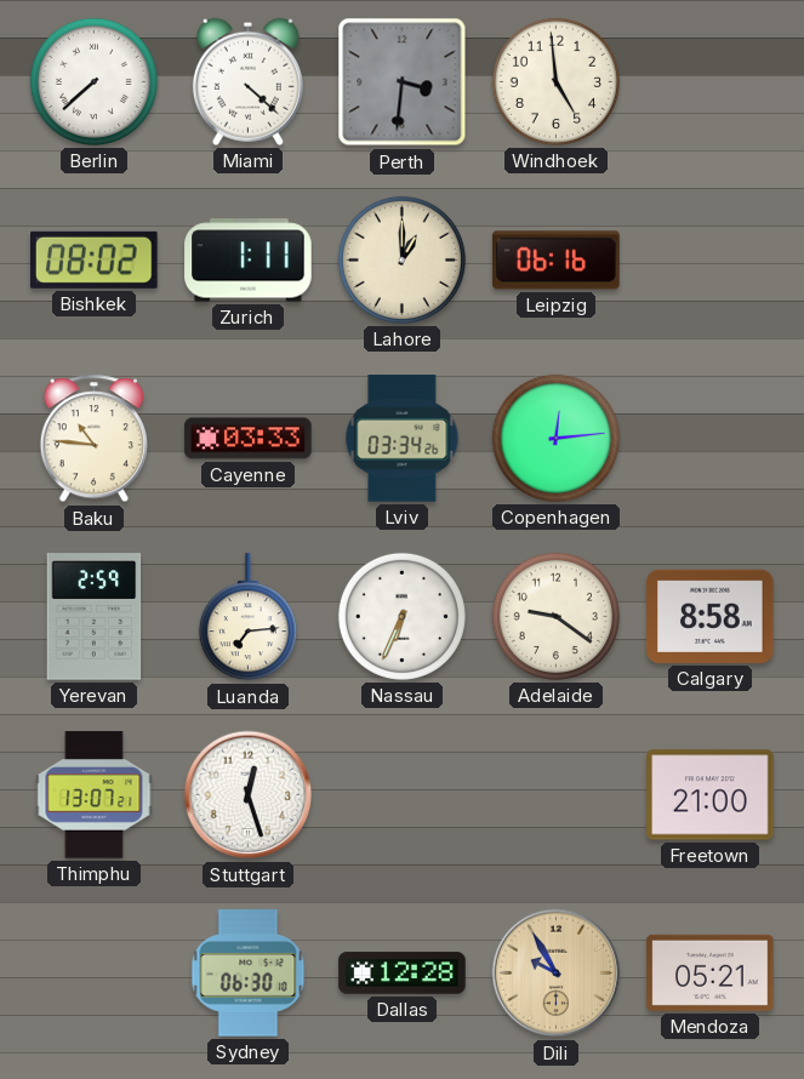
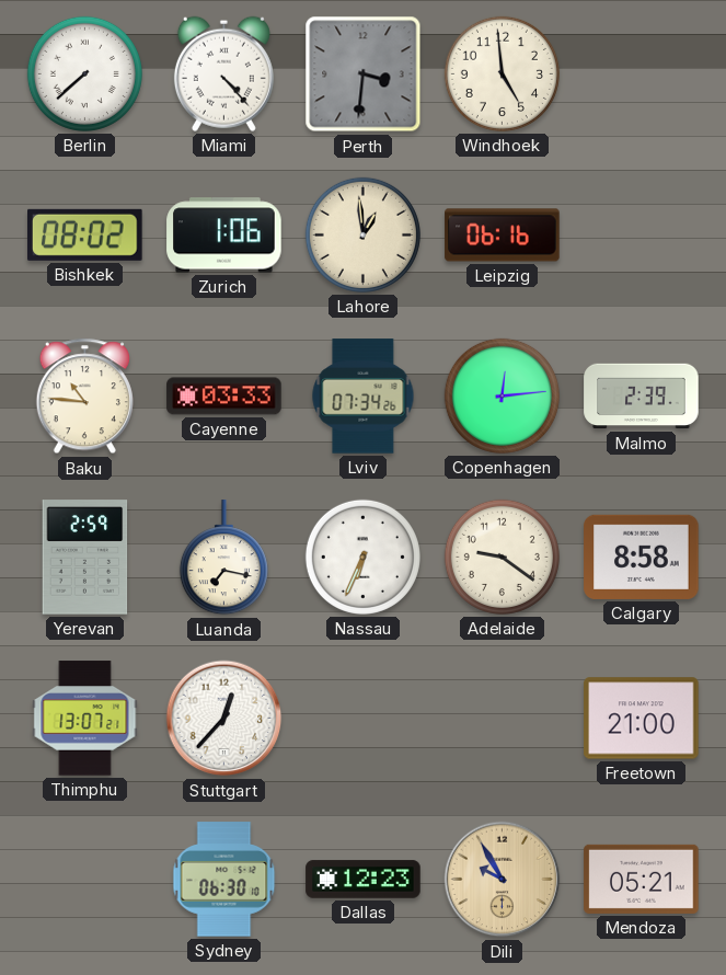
Miami: 4:22 -> 4:23
Zurich: 1:11 -> 1:06
Lahore: 1:00 -> 12:59
Lviv: 03:34 -> 07:34
Malmo: none -> 2:39
Luanda: 7:14 -> 7:17
Stuttgart: 12:27 -> 12:37
Dallas: 12:28 -> 12:23
